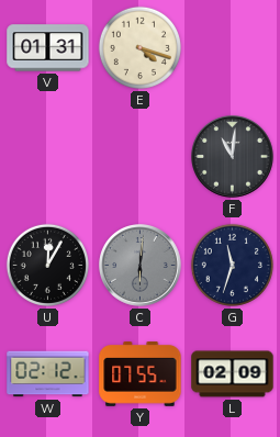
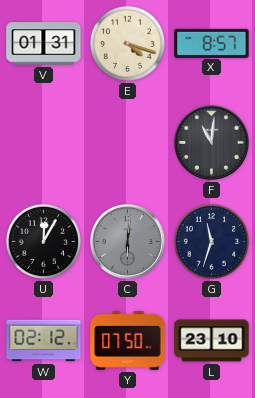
X: none -> 8:57
Y: 07:55 -> 07:50
L: 02:09 -> 23:10
